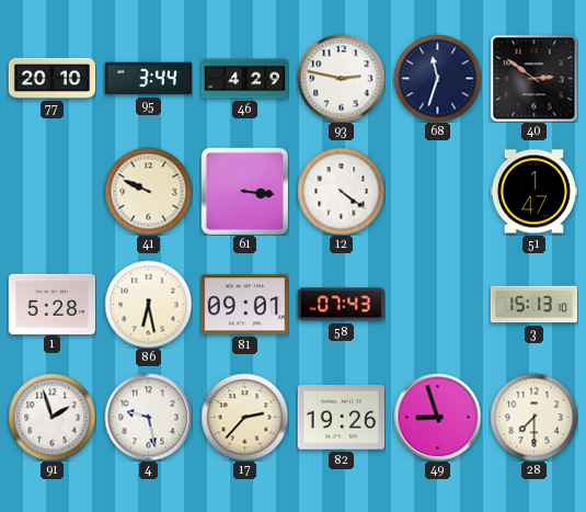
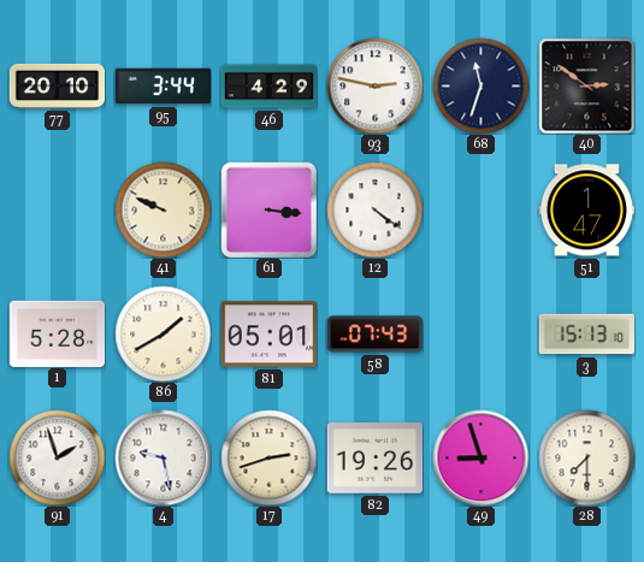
86: 6:28 -> 1:40
81: 09:01 -> 05:01
17: 2:37 -> 2:42
